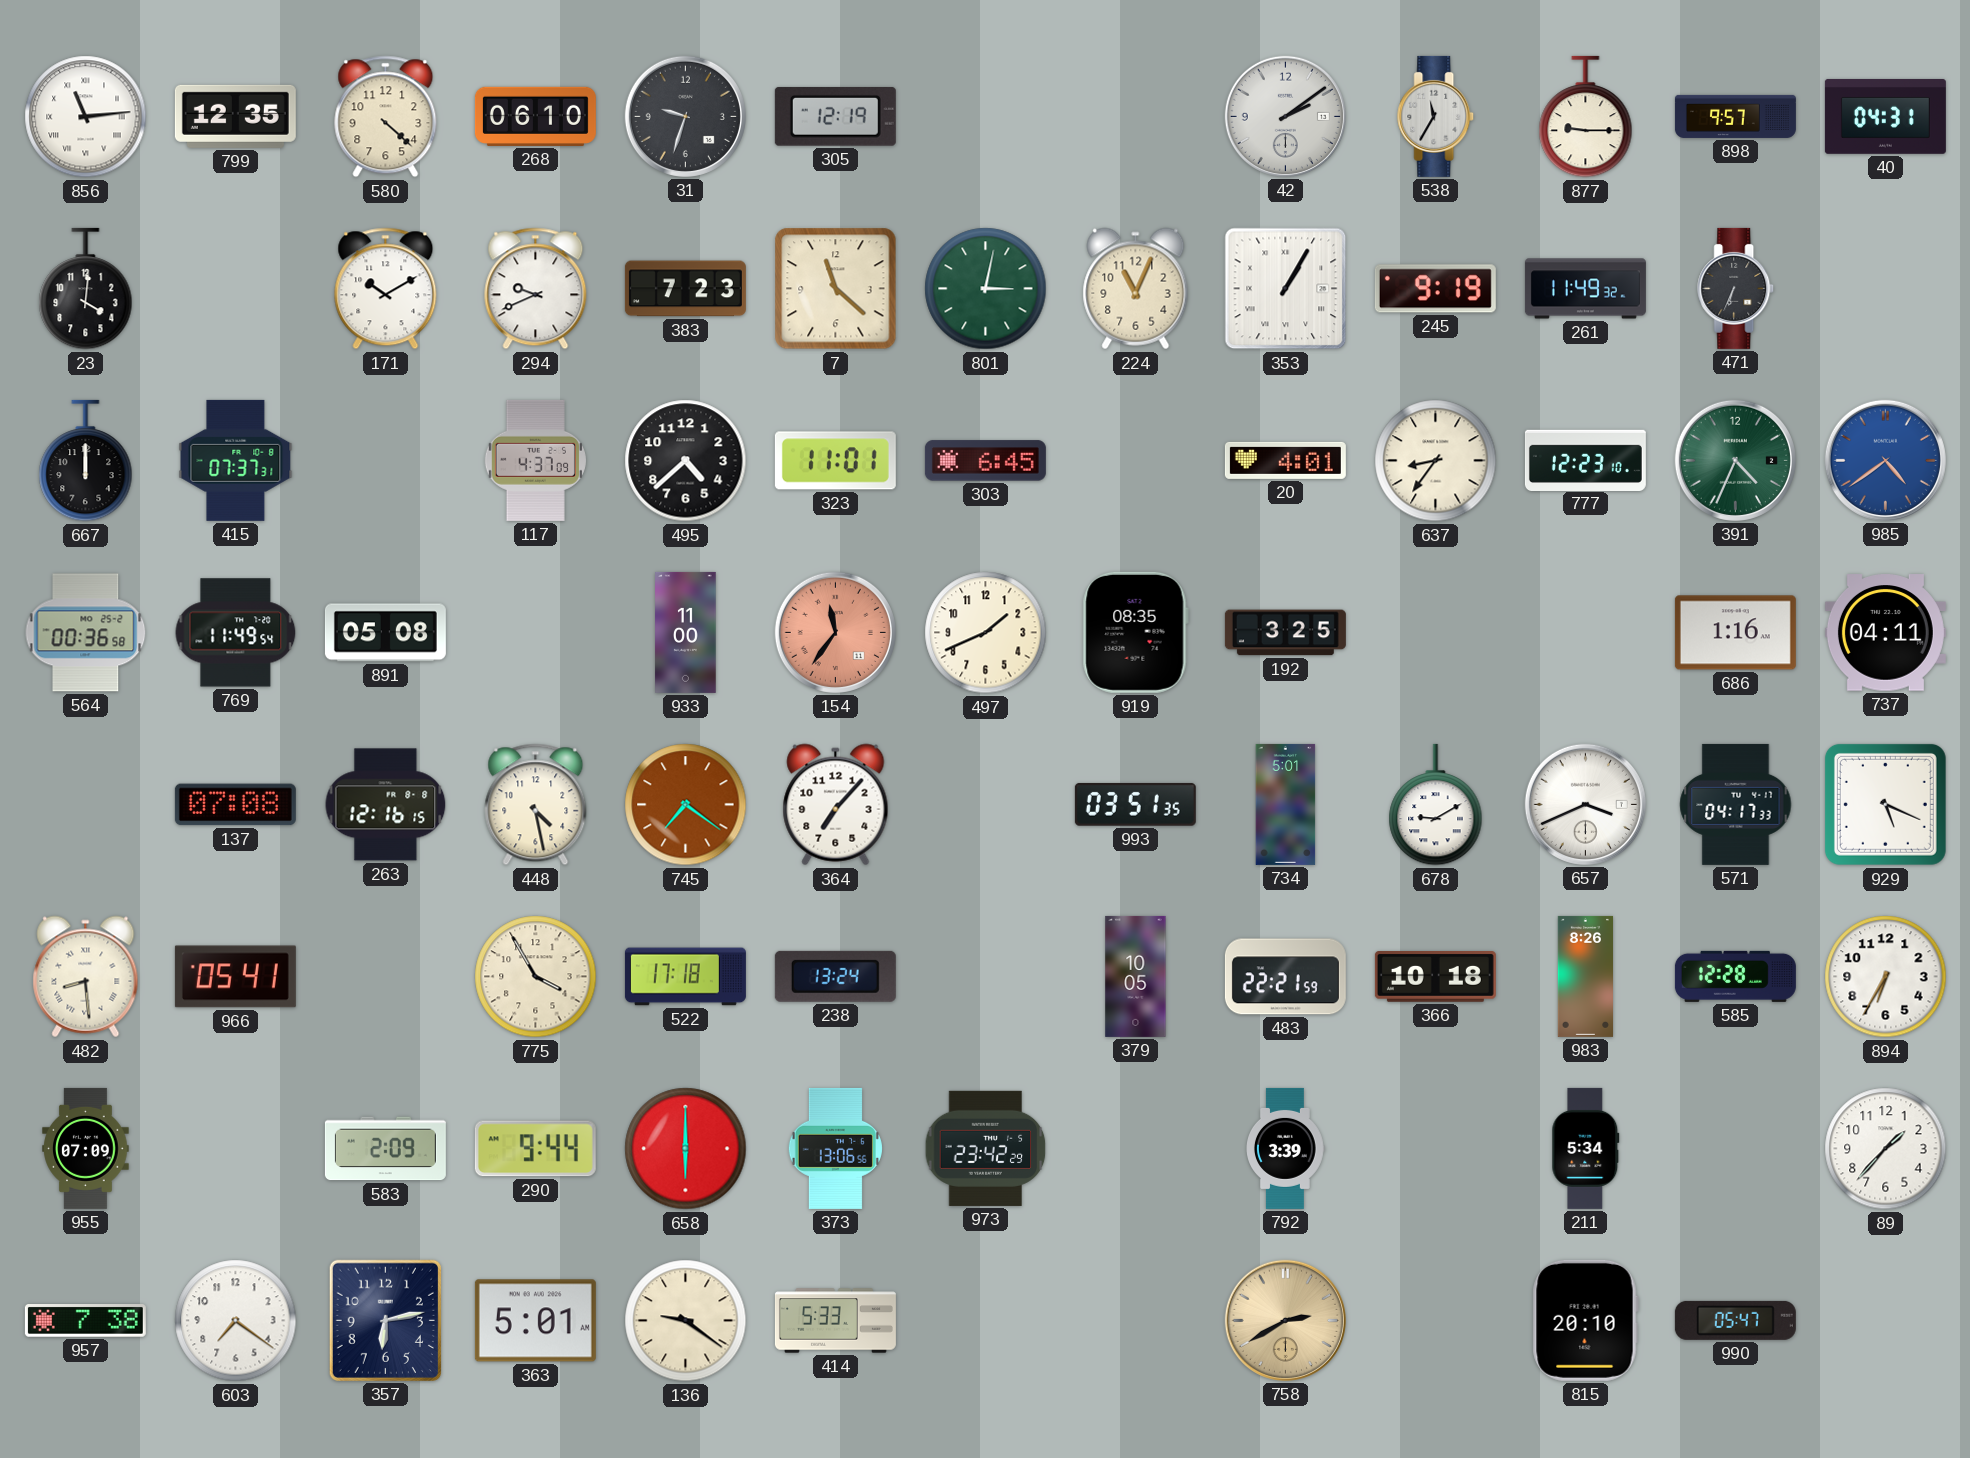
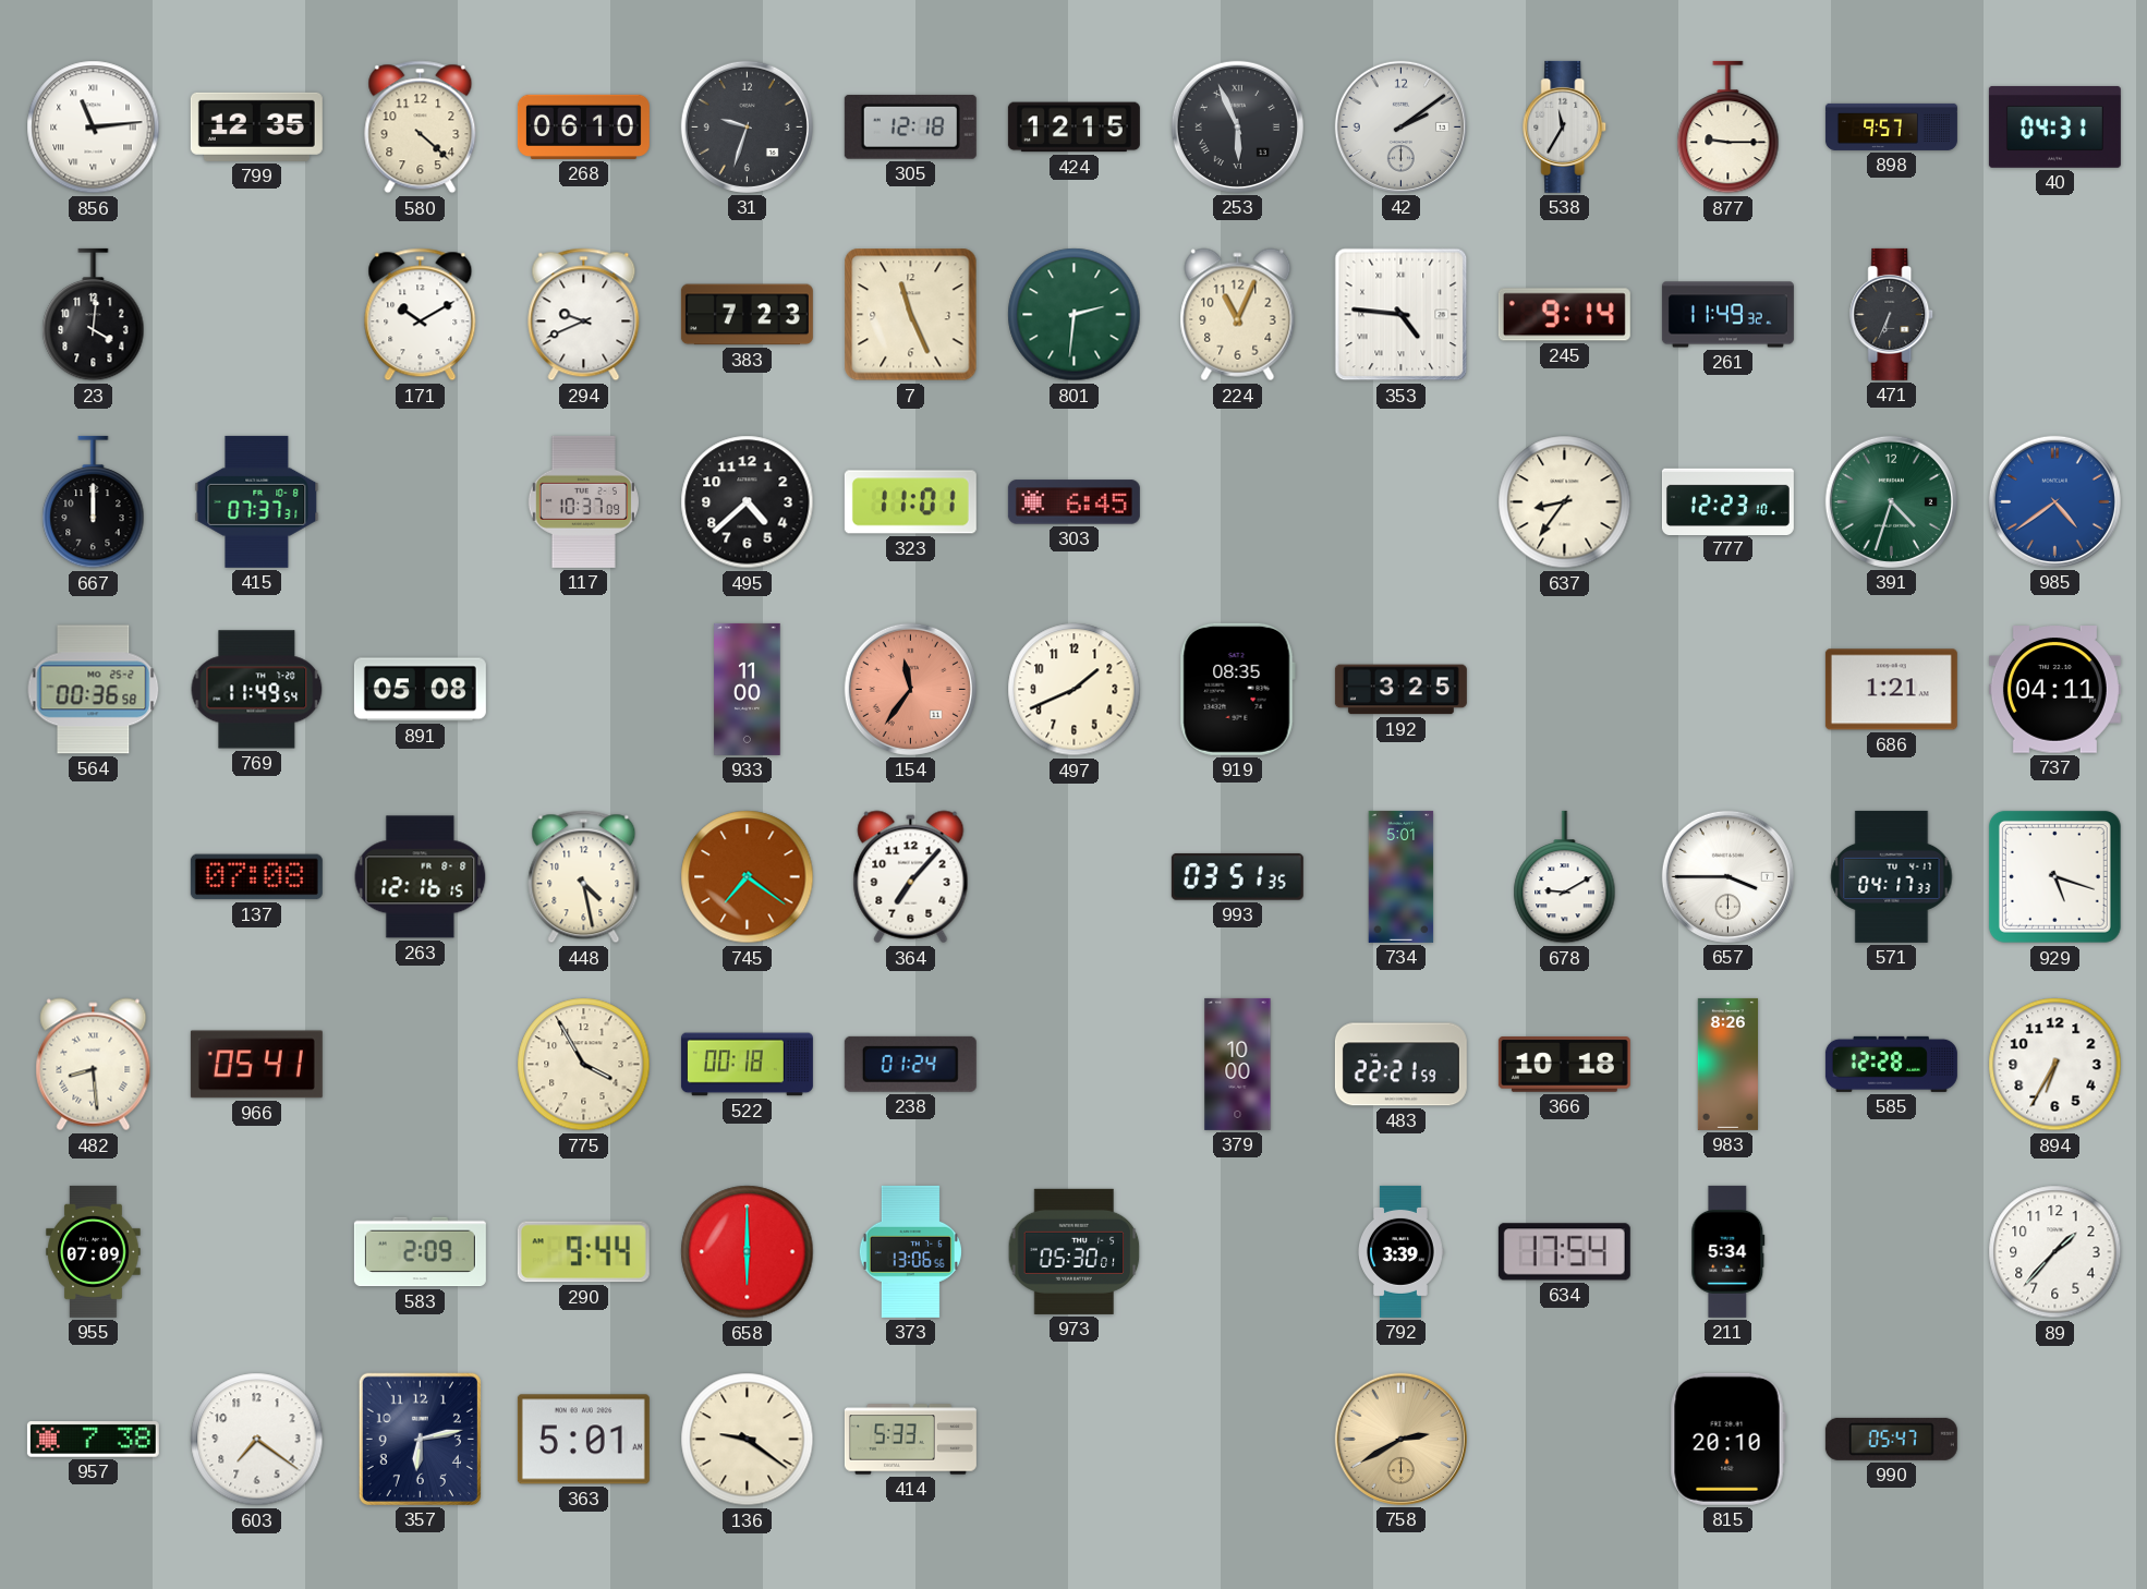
305: 12:19 -> 12:18
424: none -> 12:15
253: none -> 5:56
7: 11:22 -> 11:26
801: 3:02 -> 2:31
353: 1:05 -> 4:46
245: 9:19 -> 9:14
117: 4:37 -> 10:37
20: 4:01 -> none
391: 4:34 -> 4:33
686: 1:16 -> 1:21
657: 3:41 -> 3:45
929: 5:19 -> 5:18
522: 17:18 -> 00:18
238: 13:24 -> 01:24
379: 10:05 -> 10:00
973: 23:42 -> 05:30
634: none -> 17:54
